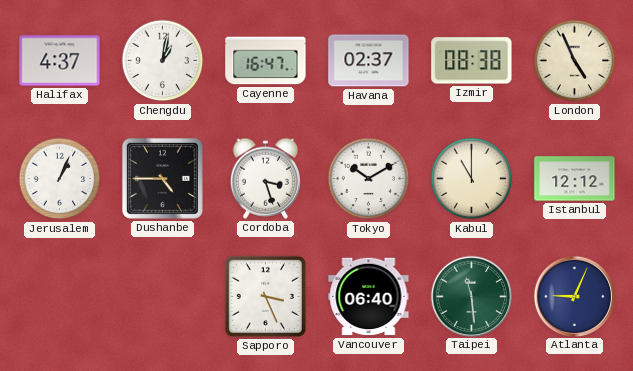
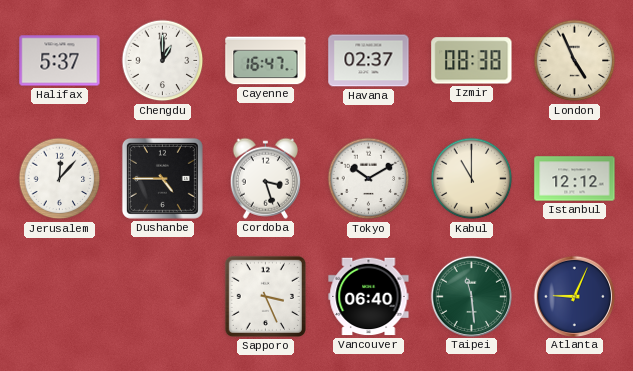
Halifax: 4:37 -> 5:37
Chengdu: 1:02 -> 1:00
Jerusalem: 1:04 -> 12:07
